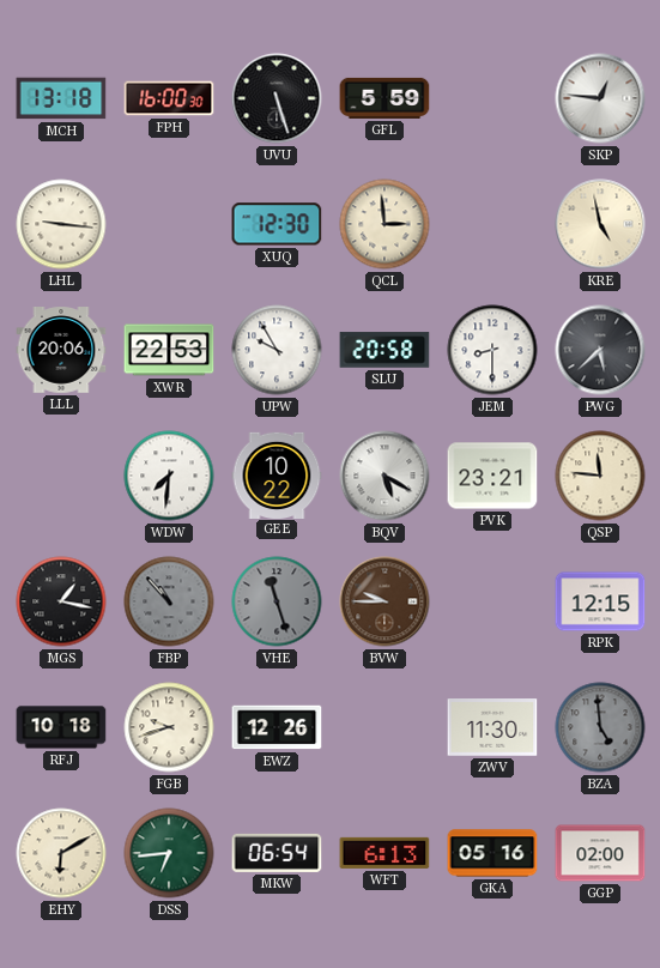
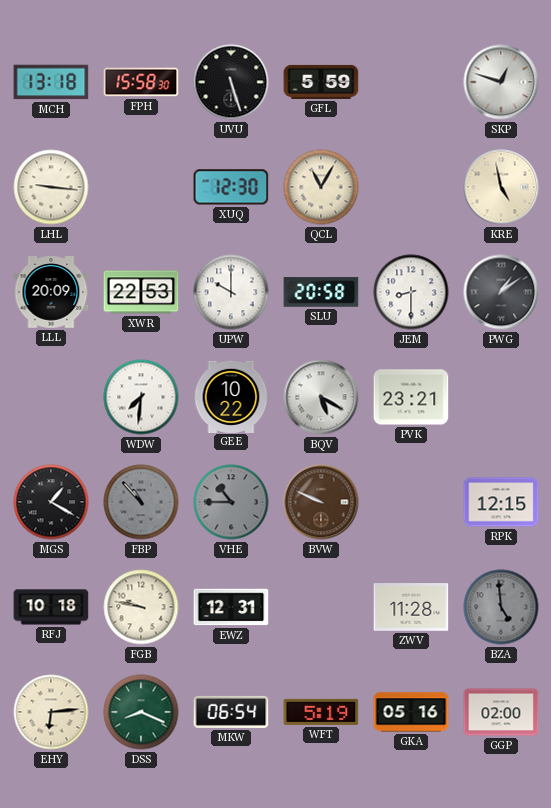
FPH: 16:00 -> 15:58
SKP: 12:46 -> 12:48
QCL: 2:59 -> 11:05
LLL: 20:06 -> 20:09
UPW: 9:55 -> 10:00
PWG: 5:38 -> 1:09
QSP: 11:46 -> none
MGS: 1:17 -> 1:20
VHE: 11:27 -> 10:45
BVW: 9:45 -> 9:49
FGB: 9:42 -> 9:47
EWZ: 12:26 -> 12:31
ZWV: 11:30 -> 11:28
EHY: 6:10 -> 6:14
DSS: 6:44 -> 8:19
WFT: 6:13 -> 5:19
